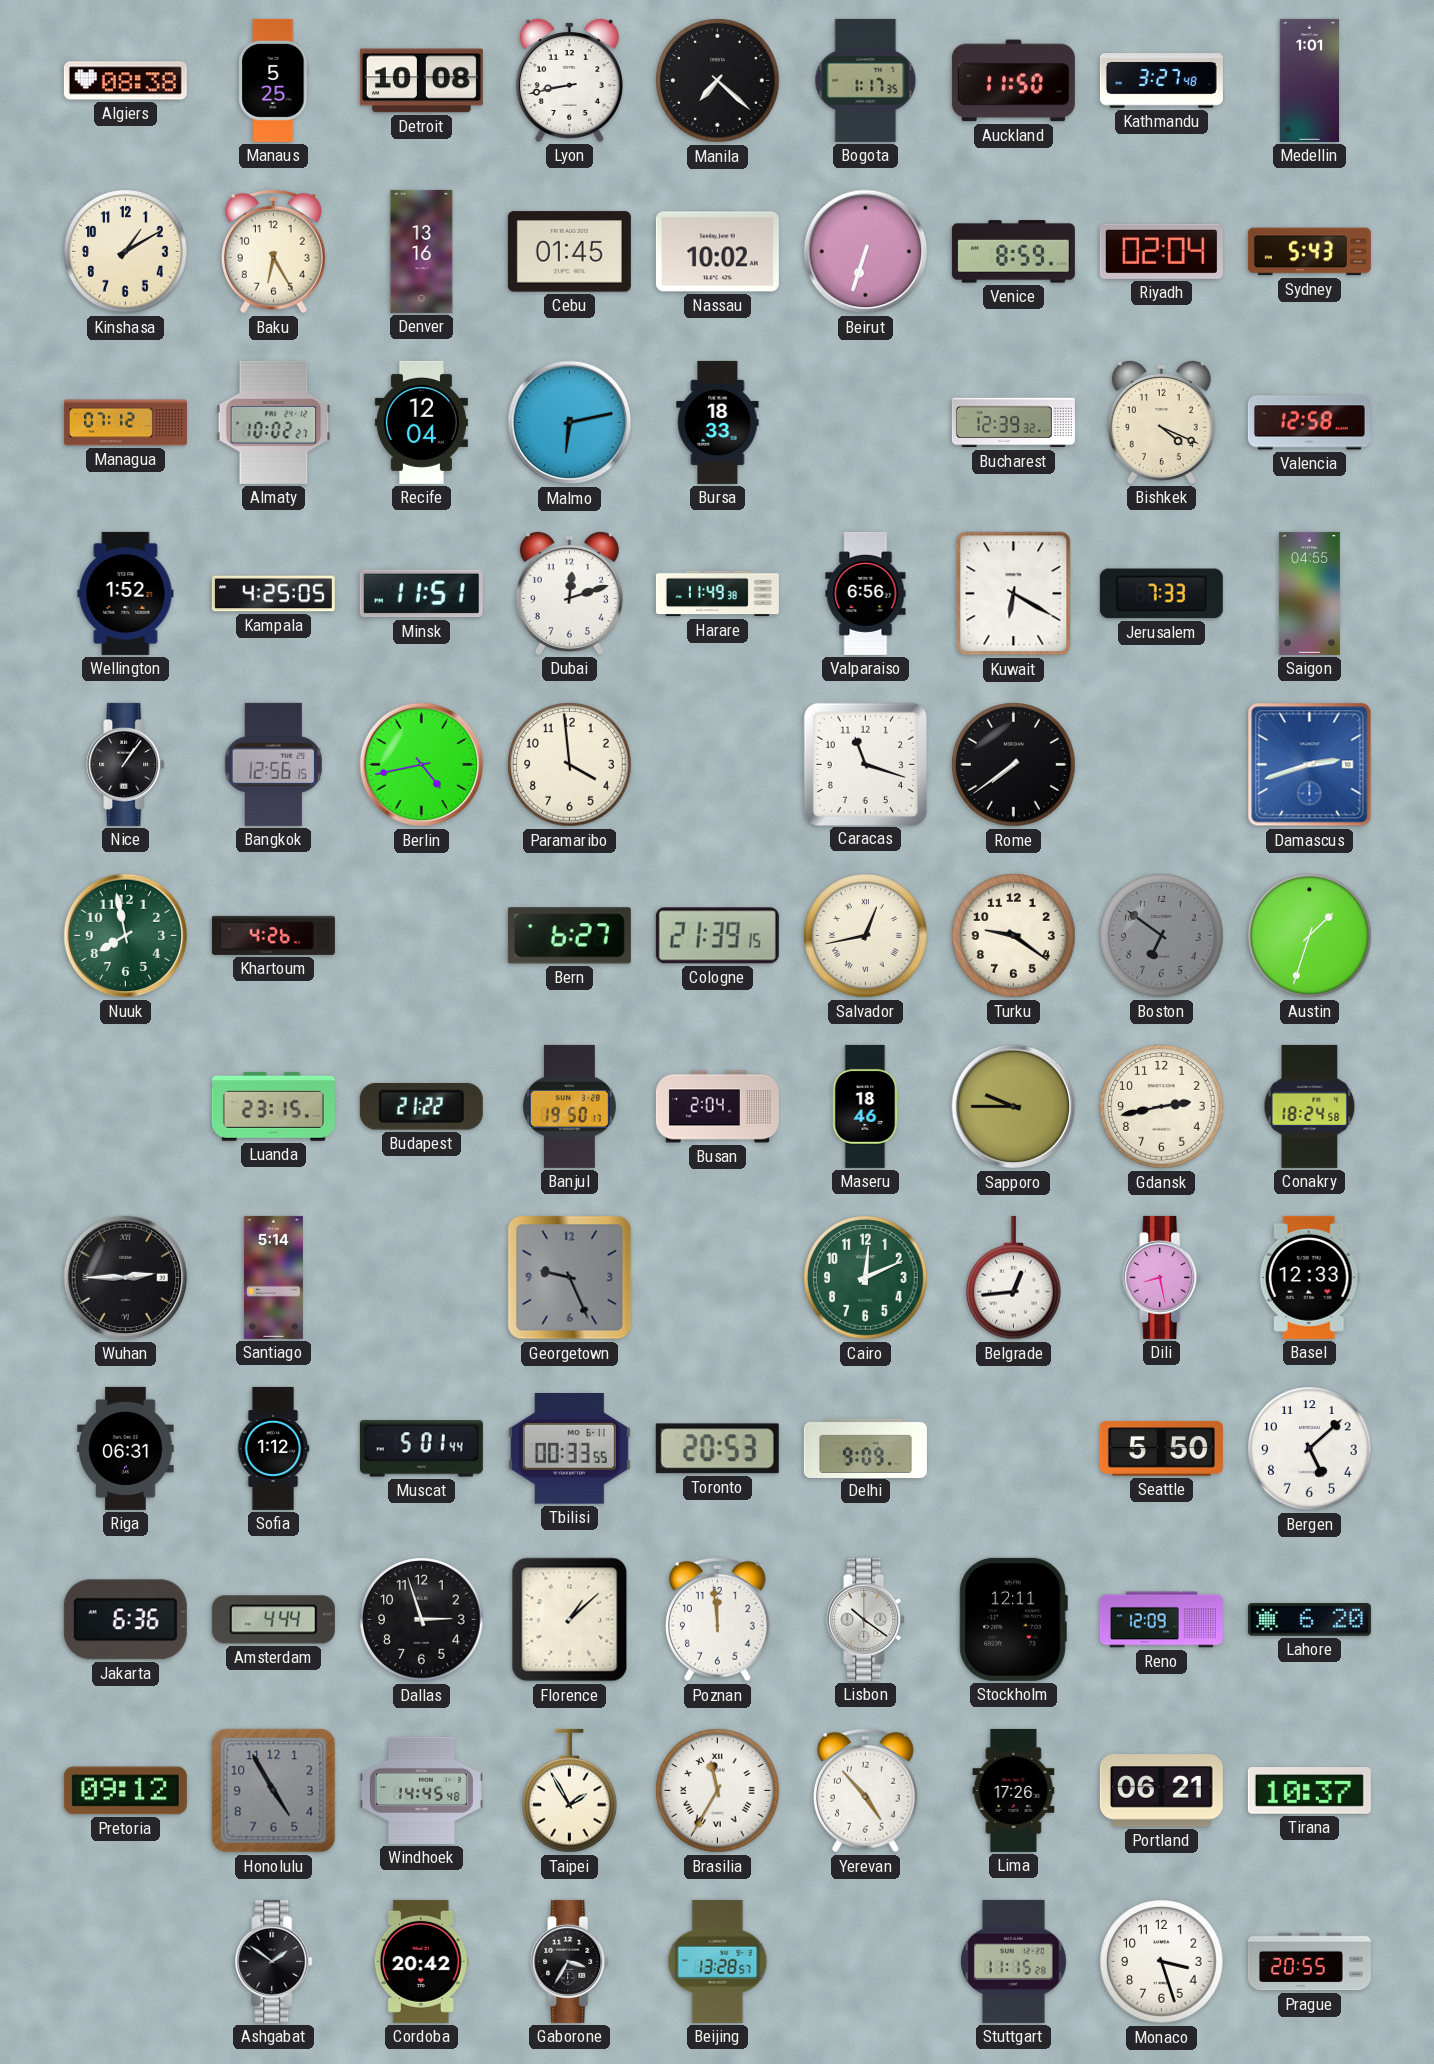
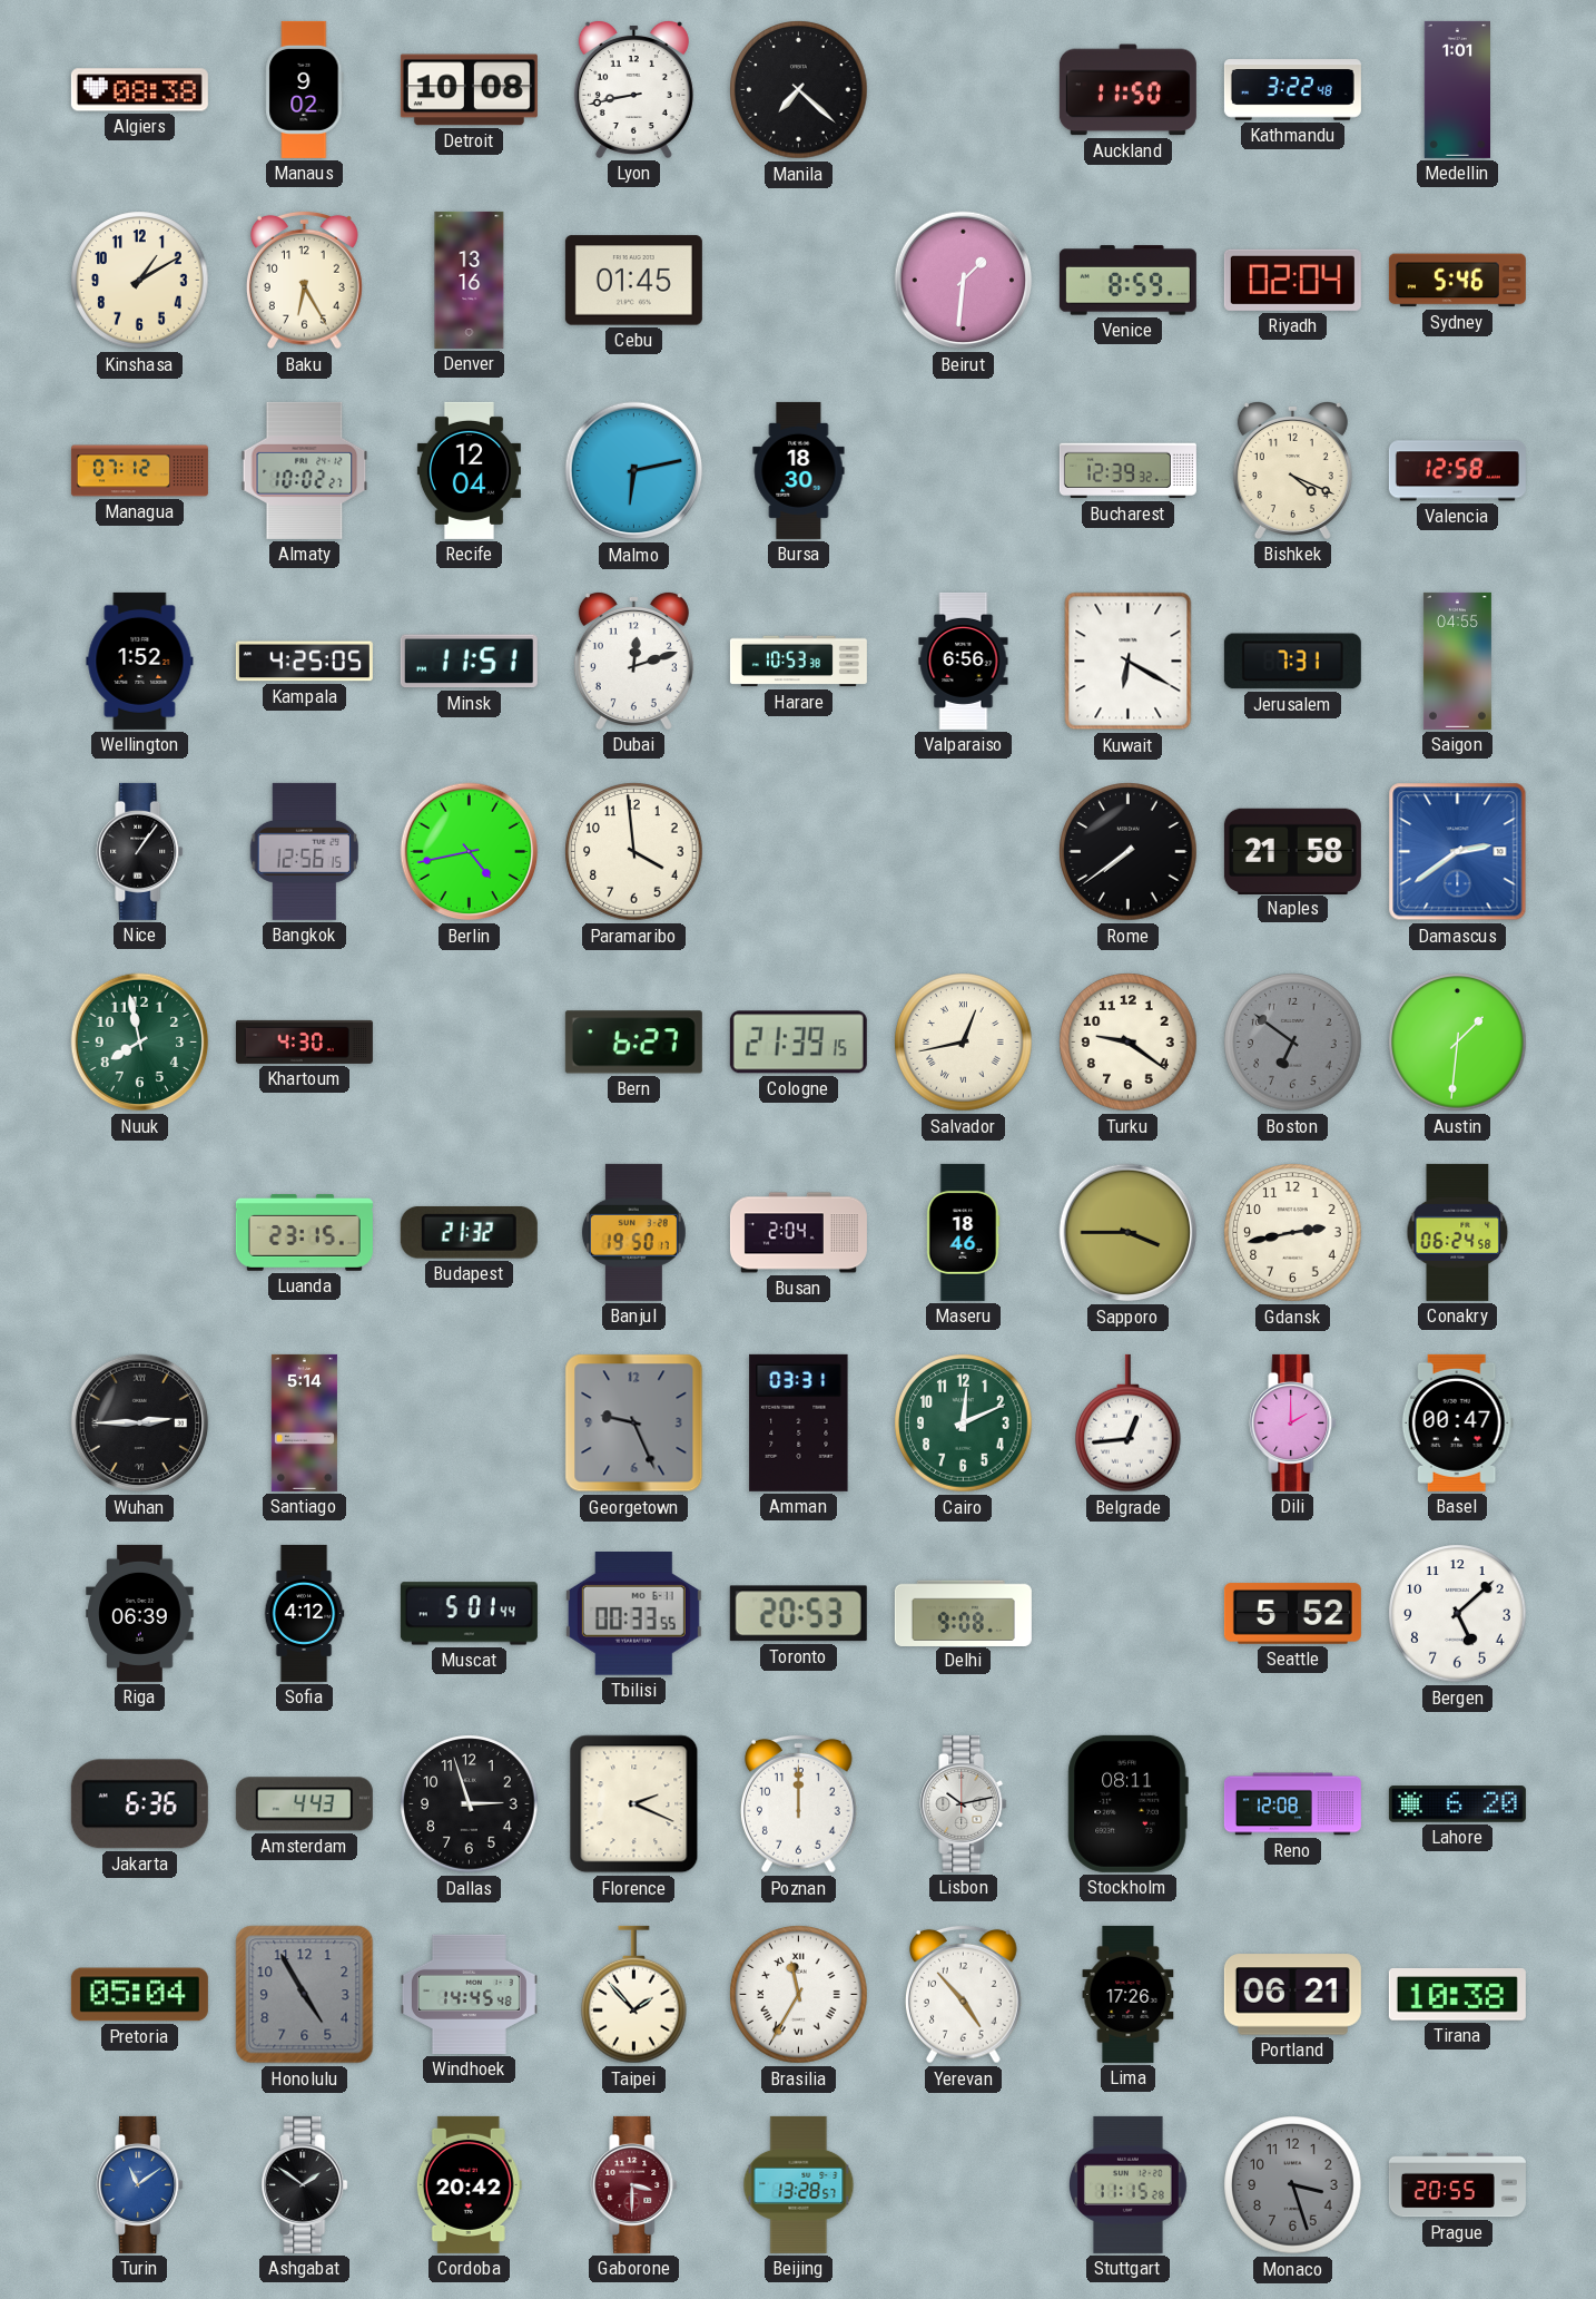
Manaus: 5:25 -> 9:02
Bogota: 1:17 -> none
Kathmandu: 3:27 -> 3:22
Nassau: 10:02 -> none
Beirut: 6:33 -> 1:31
Sydney: 5:43 -> 5:46
Bursa: 18:33 -> 18:30
Harare: 11:49 -> 10:53
Jerusalem: 7:33 -> 7:31
Caracas: 11:18 -> none
Naples: none -> 21:58
Damascus: 2:42 -> 2:39
Khartoum: 4:26 -> 4:30
Austin: 1:33 -> 1:31
Budapest: 21:22 -> 21:32
Sapporo: 9:45 -> 3:45
Conakry: 18:24 -> 06:24
Amman: none -> 03:31
Dili: 8:28 -> 2:00
Basel: 12:33 -> 00:47
Riga: 06:31 -> 06:39
Sofia: 1:12 -> 4:12
Delhi: 9:09 -> 9:08
Seattle: 5:50 -> 5:52
Amsterdam: 4:44 -> 4:43
Florence: 1:08 -> 2:19
Poznan: 11:59 -> 12:00
Lisbon: 10:21 -> 10:13
Stockholm: 12:11 -> 08:11
Reno: 12:09 -> 12:08
Pretoria: 09:12 -> 05:04
Taipei: 1:55 -> 1:53
Tirana: 10:37 -> 10:38
Turin: none -> 11:09
Gaborone: 3:35 -> 3:30
Gaborone dial: black -> burgundy
Monaco dial: white -> grey
